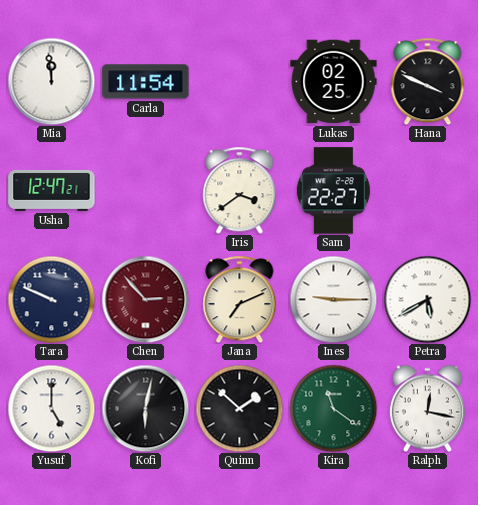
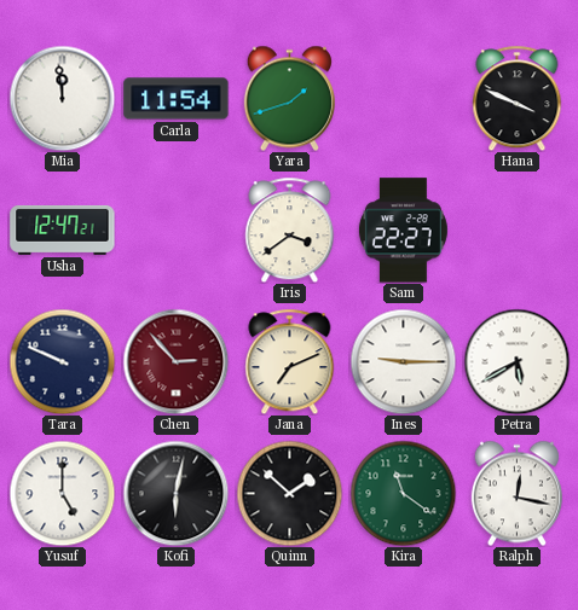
Yara: none -> 1:42
Lukas: 02:25 -> none
